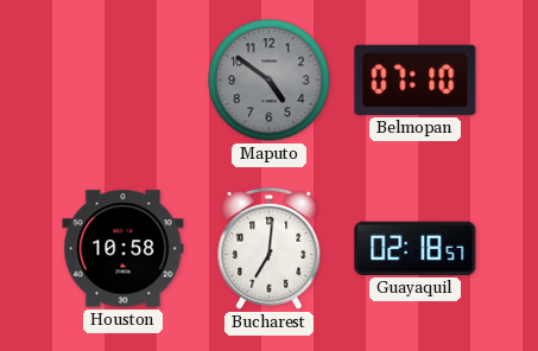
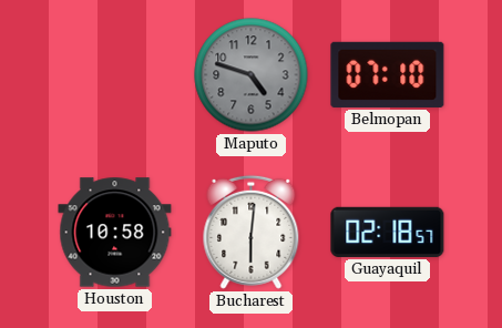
Maputo: 4:51 -> 4:48
Bucharest: 7:01 -> 6:01
